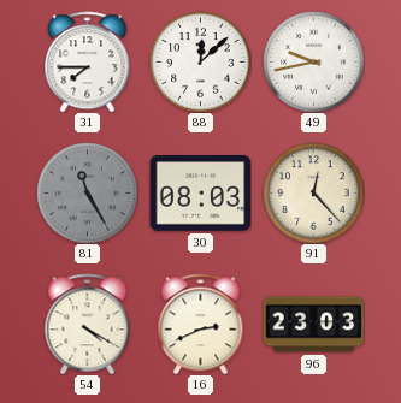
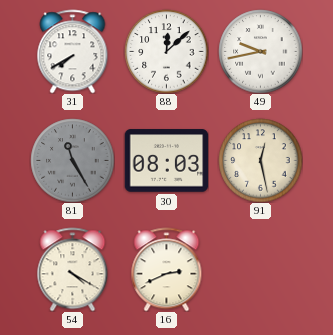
31: 7:45 -> 7:40
91: 12:23 -> 12:28
96: 23:03 -> none
